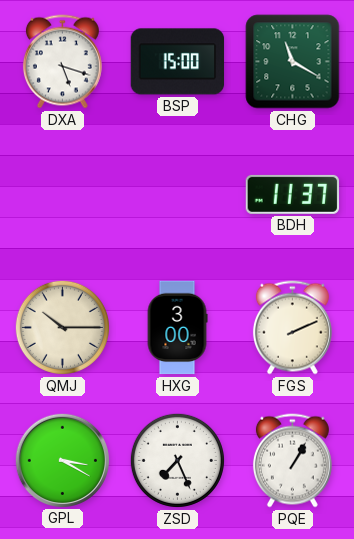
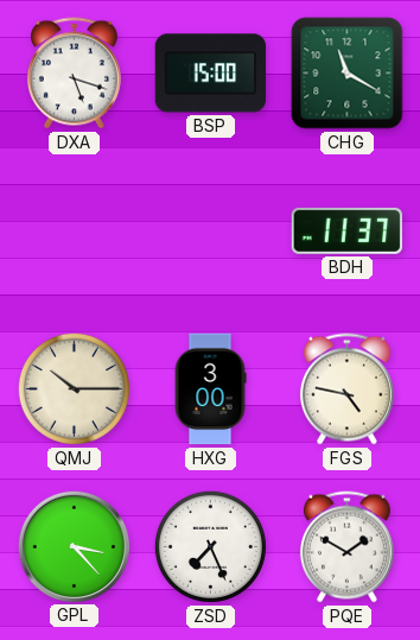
FGS: 2:11 -> 4:47
GPL: 3:20 -> 3:23
PQE: 1:05 -> 1:50
